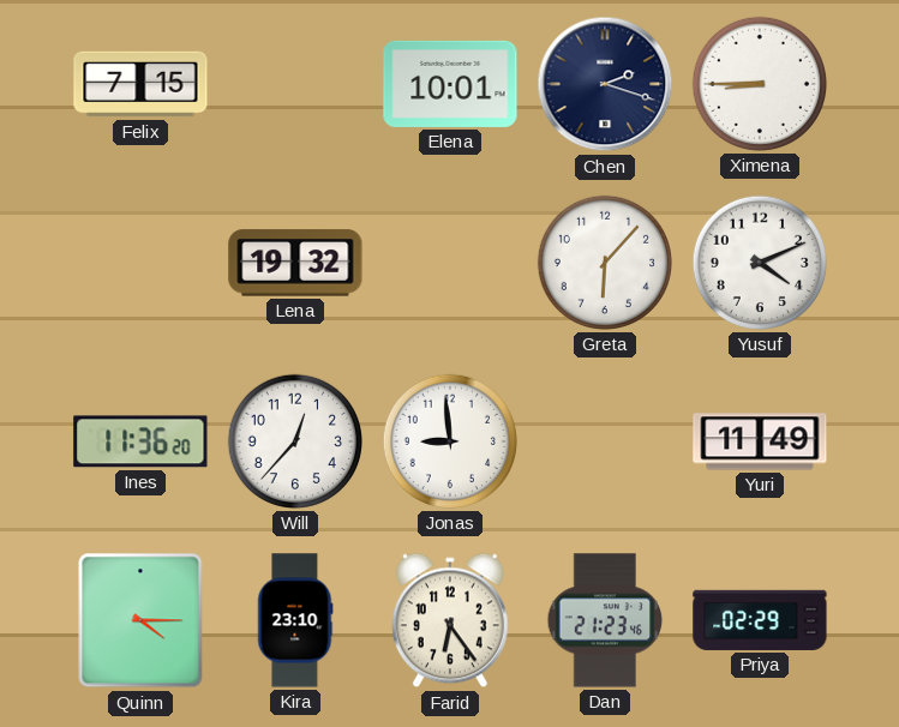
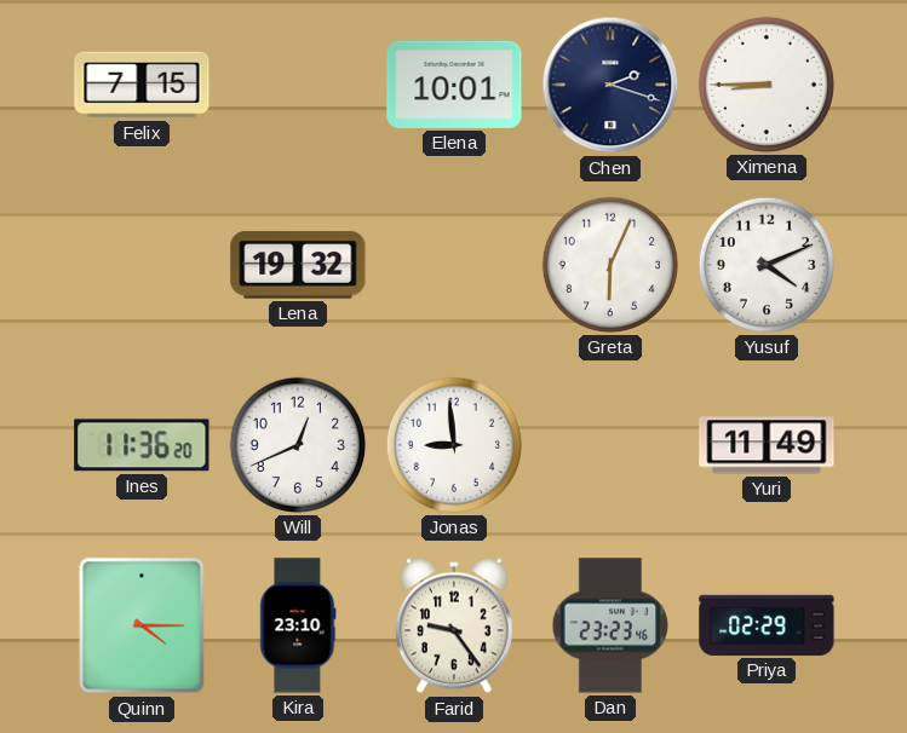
Greta: 6:07 -> 6:04
Will: 12:37 -> 12:41
Farid: 6:24 -> 9:24
Dan: 21:23 -> 23:23
